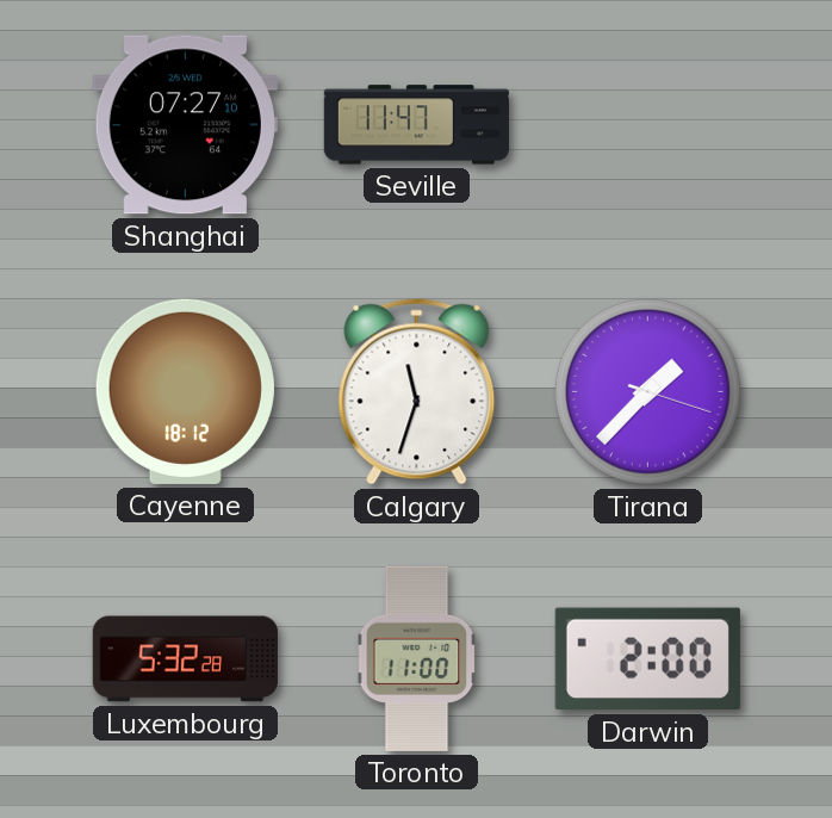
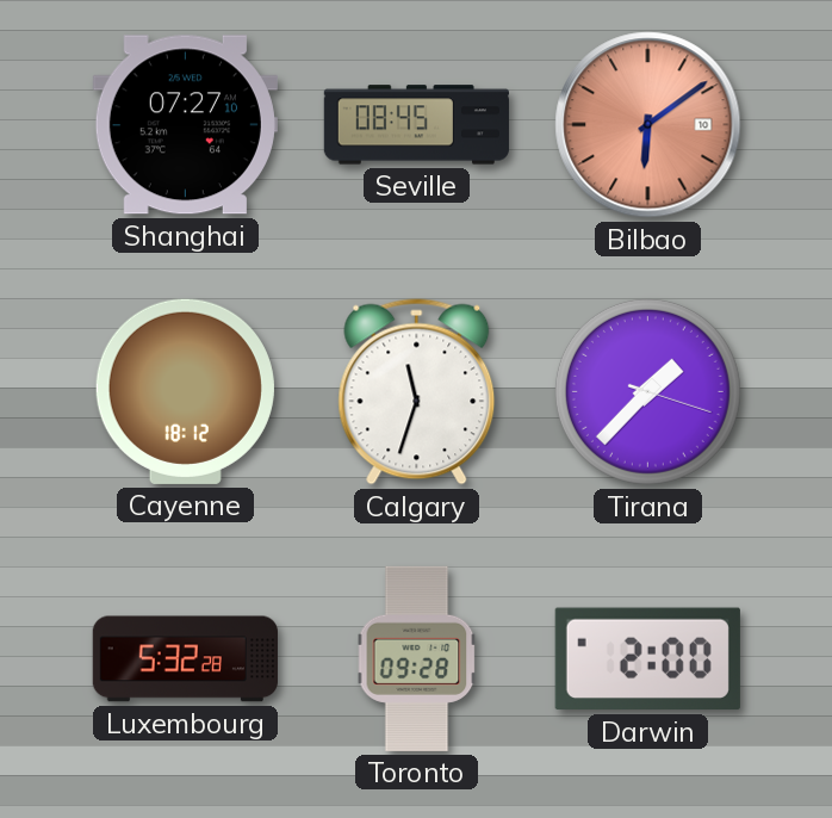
Seville: 11:47 -> 08:45
Bilbao: none -> 6:09
Toronto: 11:00 -> 09:28
